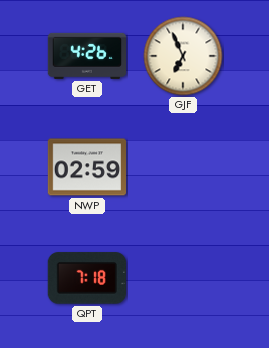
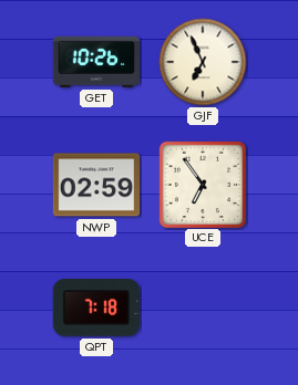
GET: 4:26 -> 10:26
UCE: none -> 6:54
